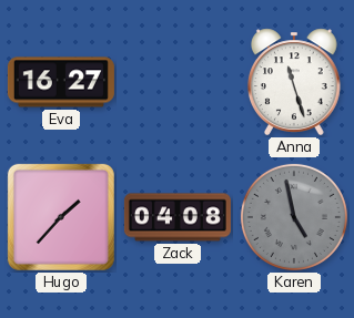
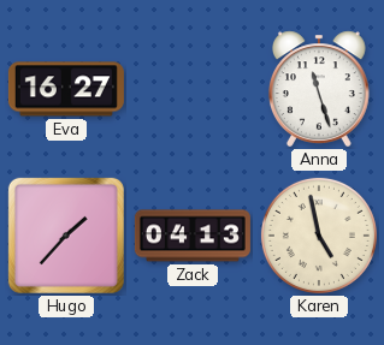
Zack: 04:08 -> 04:13
Karen dial: grey -> cream
